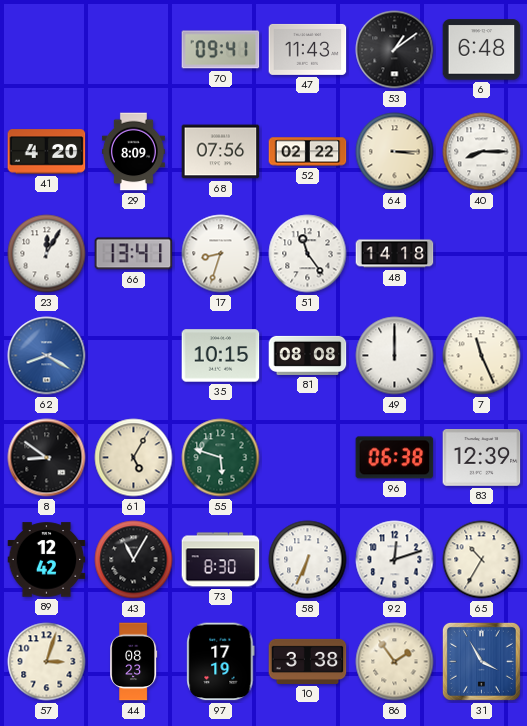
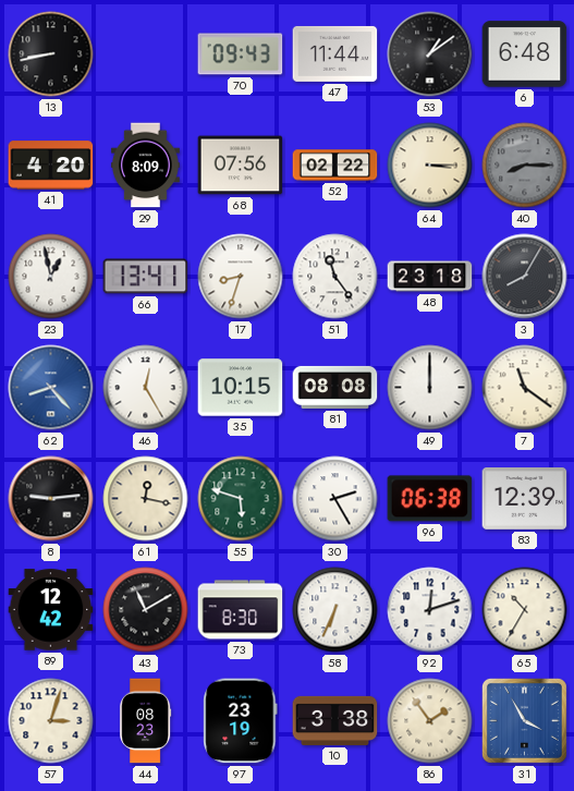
13: none -> 8:43
70: 09:41 -> 09:43
47: 11:43 -> 11:44
40 dial: white -> grey
23: 12:05 -> 12:58
48: 14:18 -> 23:18
3: none -> 8:05
62: 8:20 -> 8:23
46: none -> 12:25
7: 11:26 -> 11:21
8: 8:51 -> 9:14
61: 5:05 -> 12:17
30: none -> 2:25
43: 11:05 -> 11:10
97: 17:19 -> 23:19
